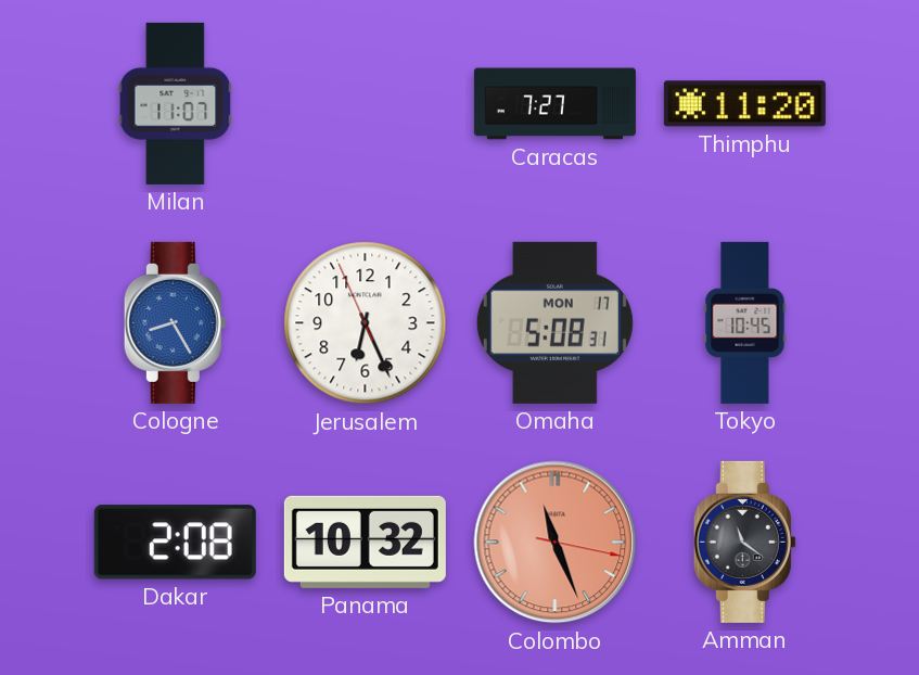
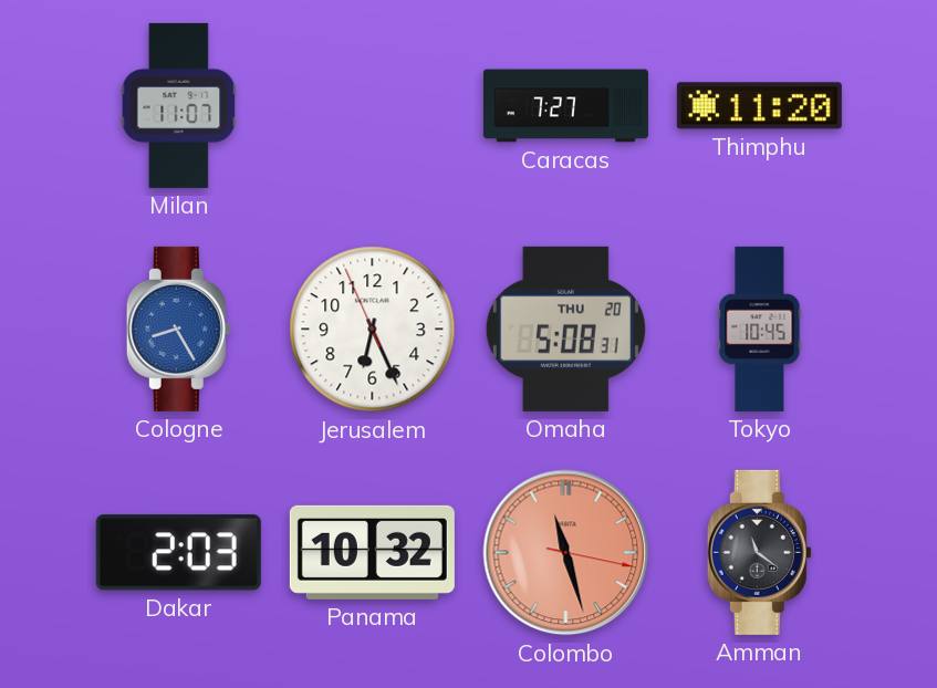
Omaha date: MON 17 -> THU 20
Dakar: 2:08 -> 2:03
Colombo: 11:26 -> 11:27
